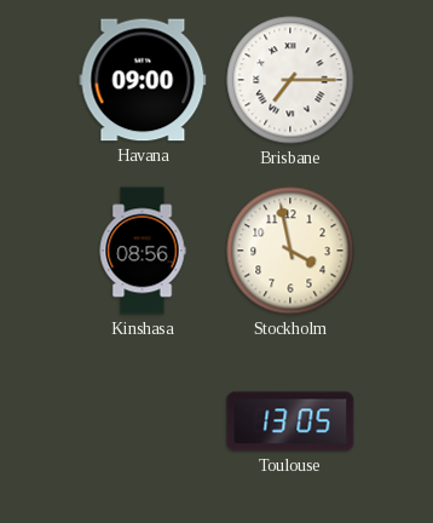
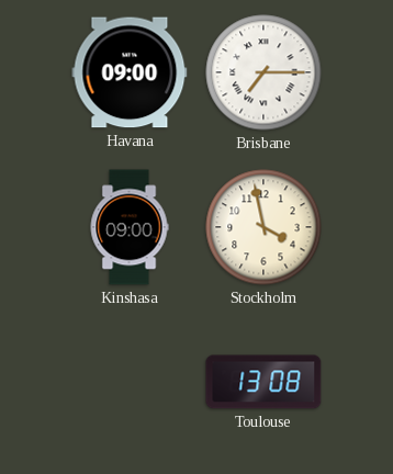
Kinshasa: 08:56 -> 09:00
Toulouse: 13:05 -> 13:08
